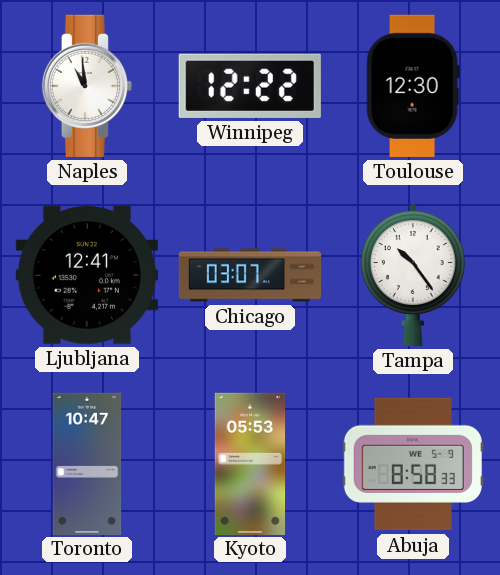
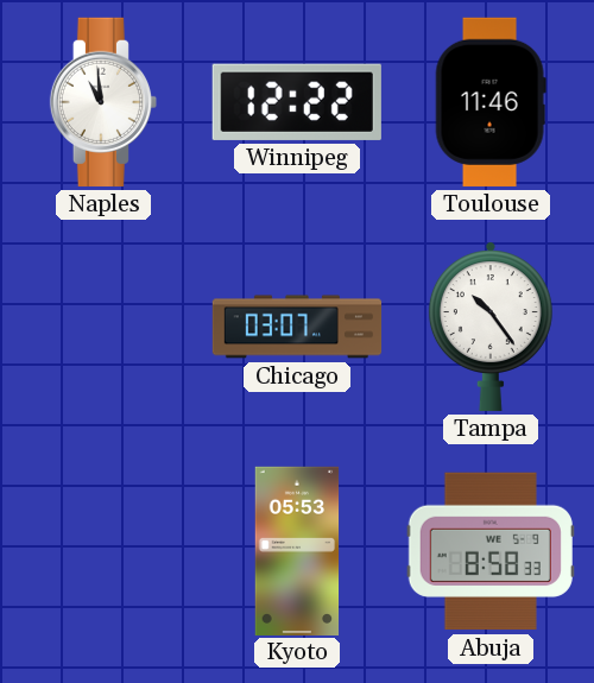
Toulouse: 12:30 -> 11:46
Ljubljana: 12:41 -> none
Toronto: 10:47 -> none
